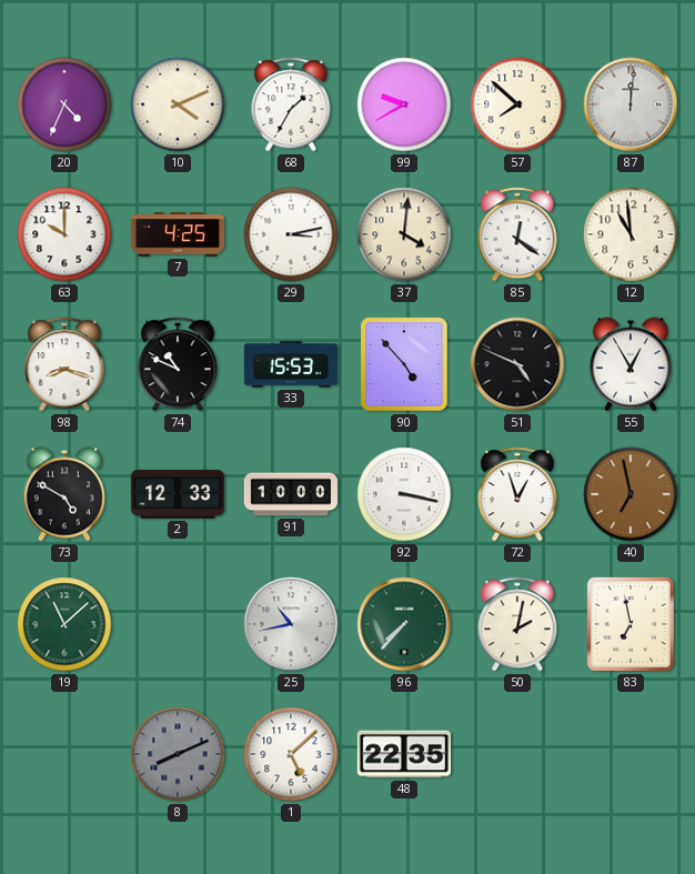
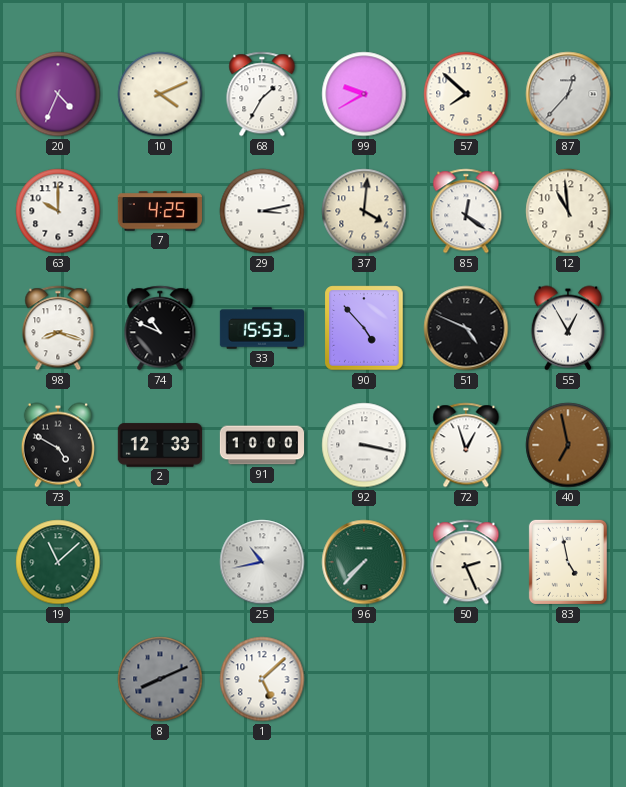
87: 12:01 -> 12:37
50: 2:02 -> 2:26
83: 6:58 -> 4:58
48: 22:35 -> none
